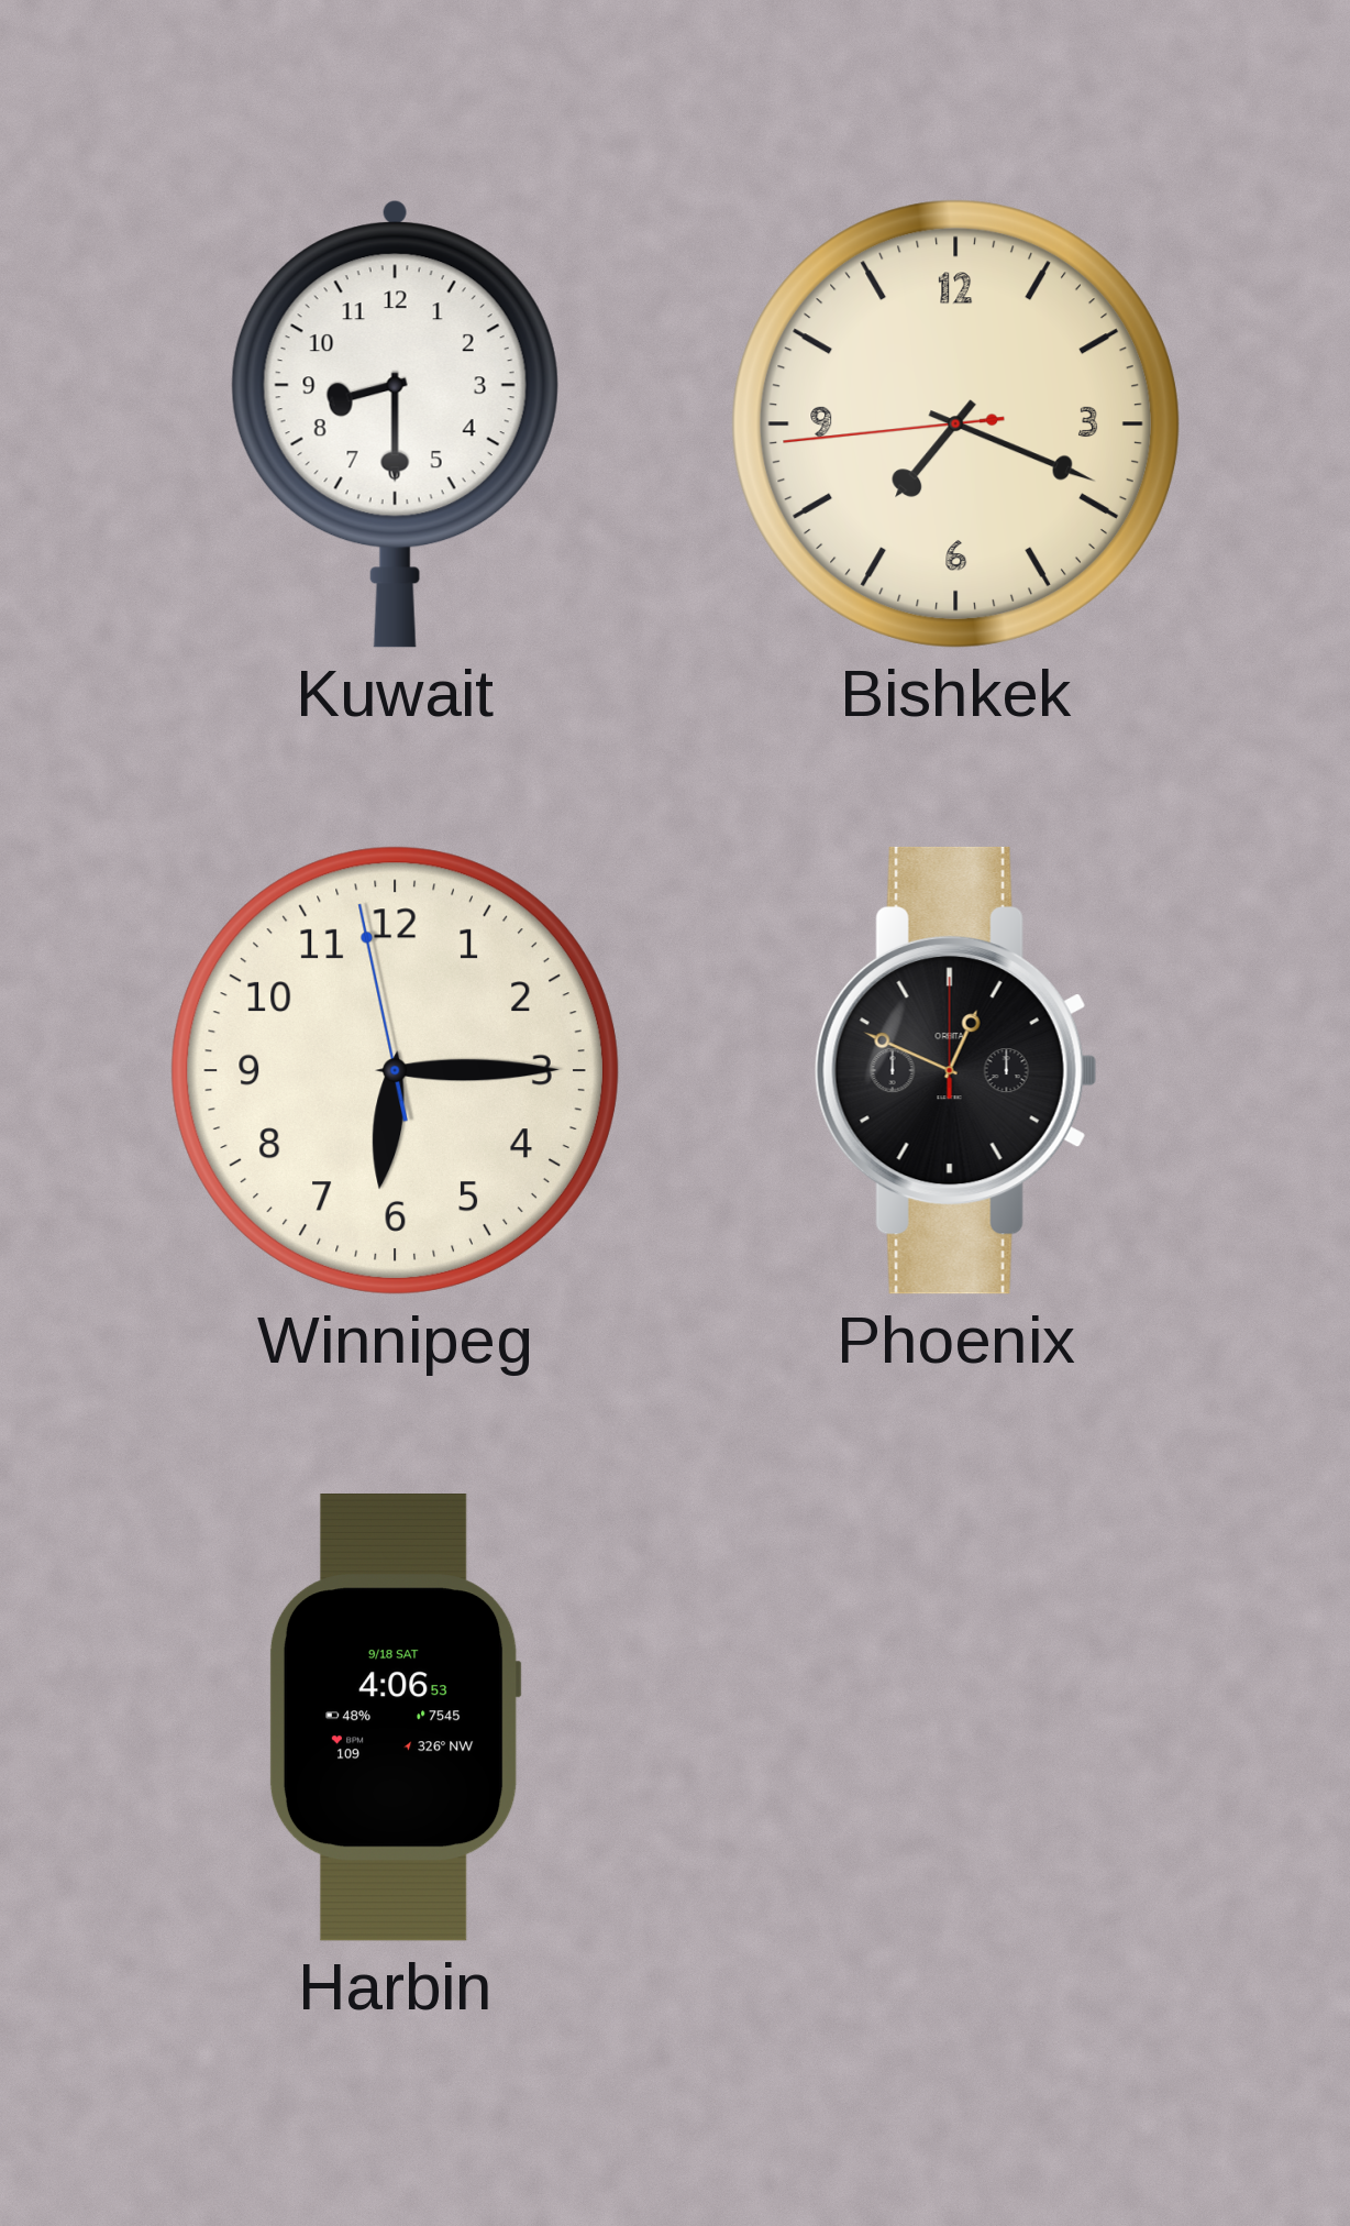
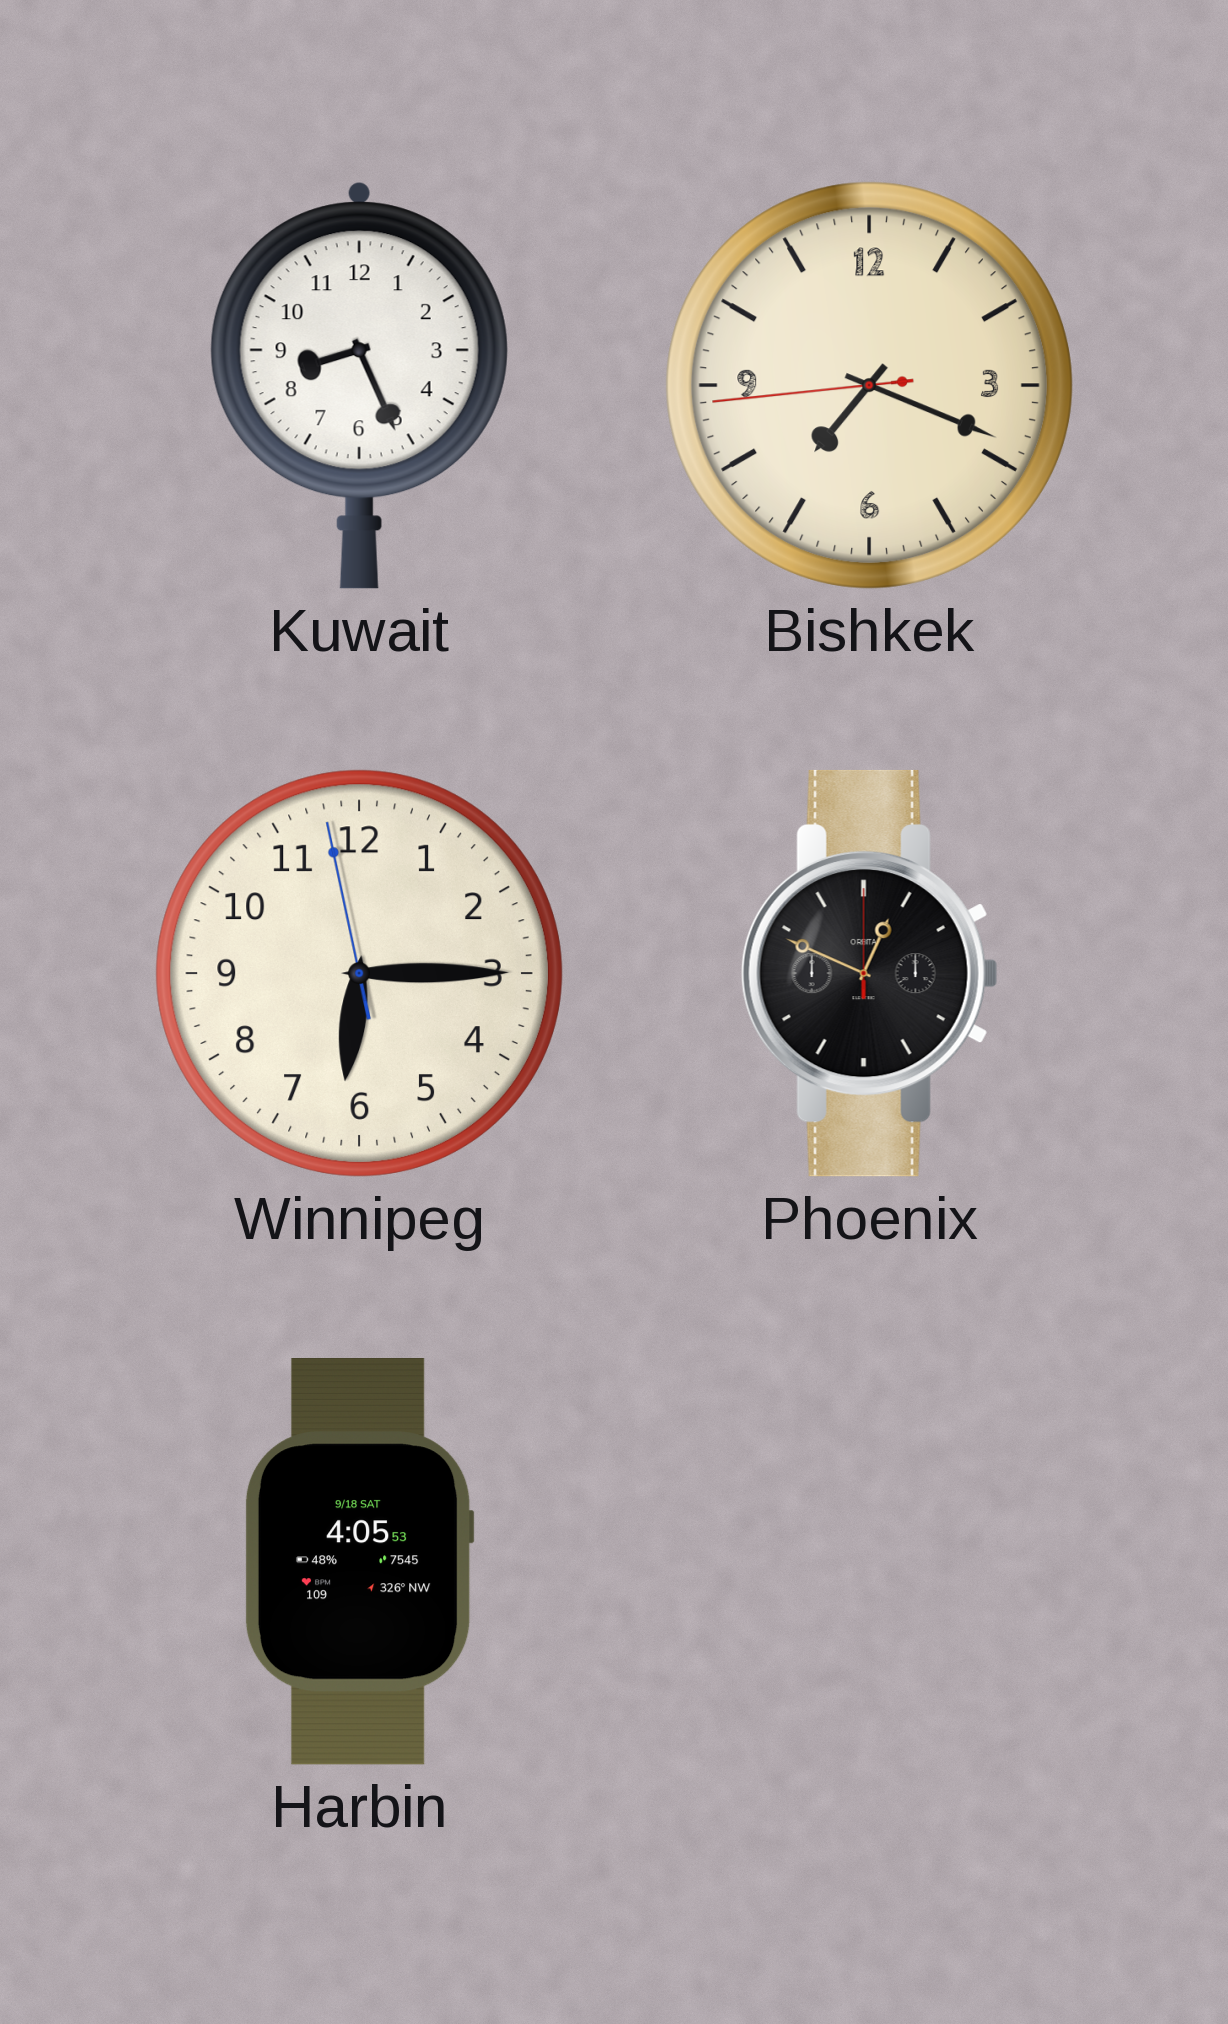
Kuwait: 8:30 -> 8:26
Harbin: 4:06 -> 4:05
